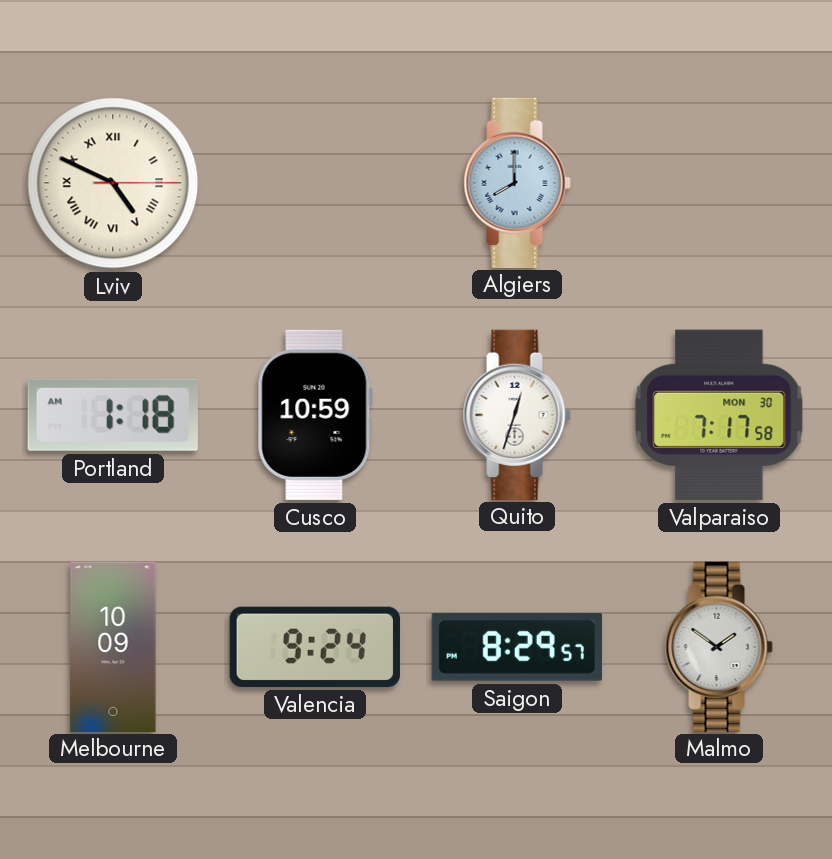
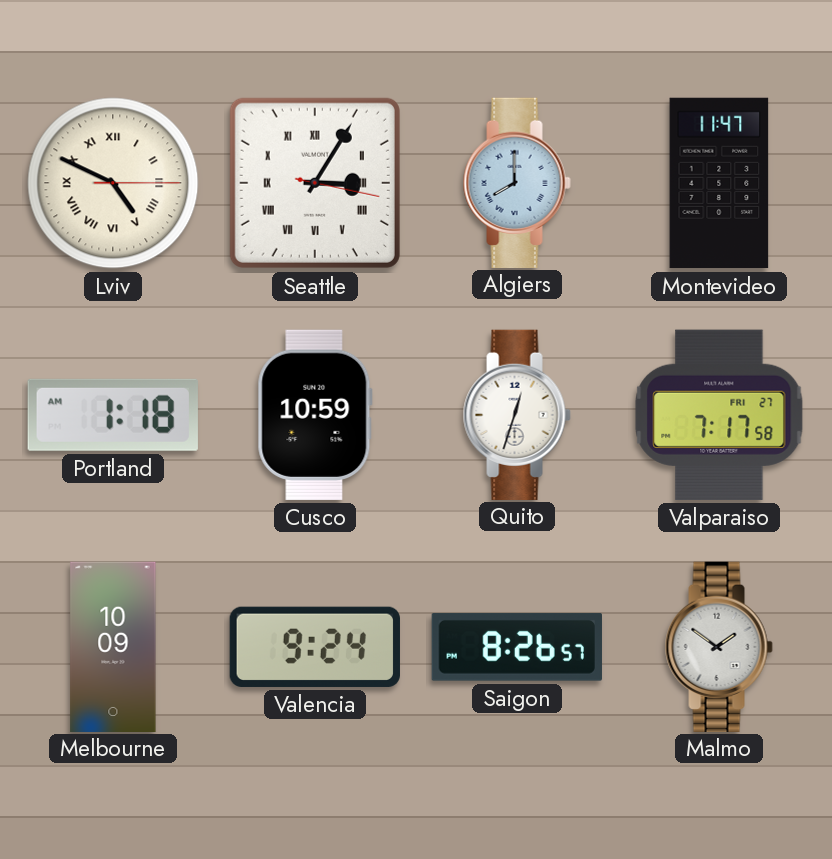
Seattle: none -> 3:05
Montevideo: none -> 11:47
Valparaiso date: MON 30 -> FRI 27
Saigon: 8:29 -> 8:26
